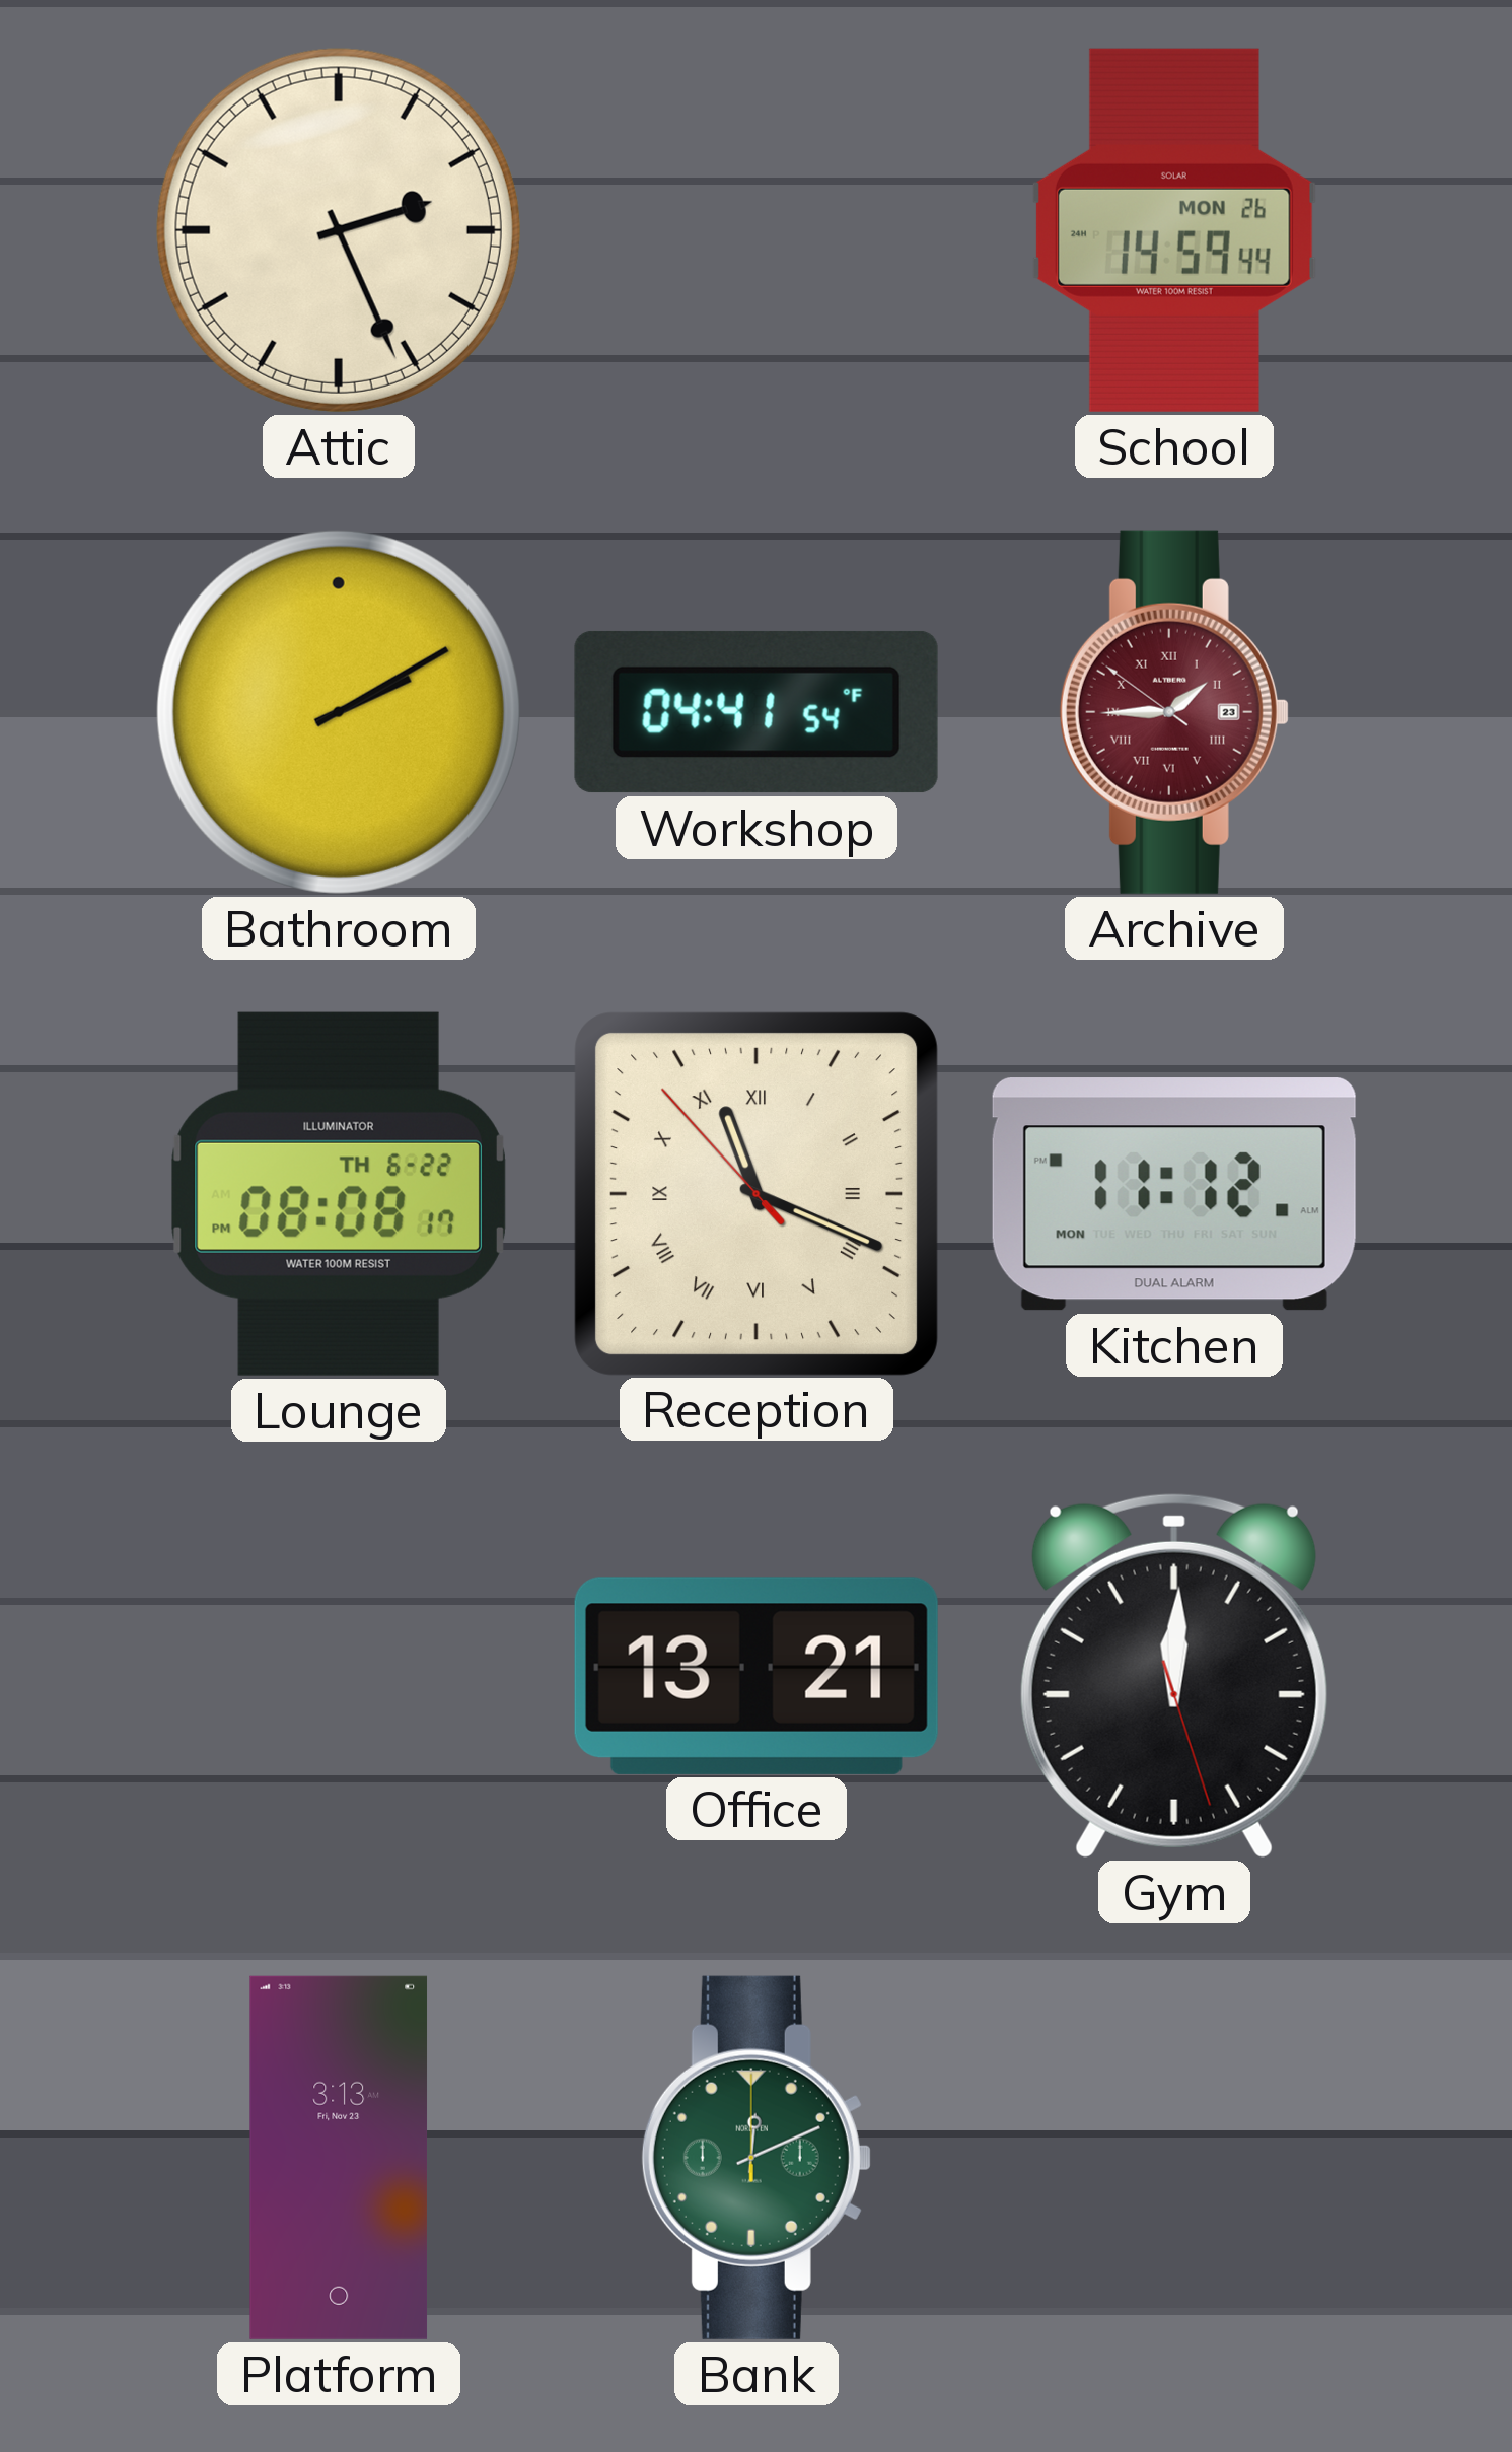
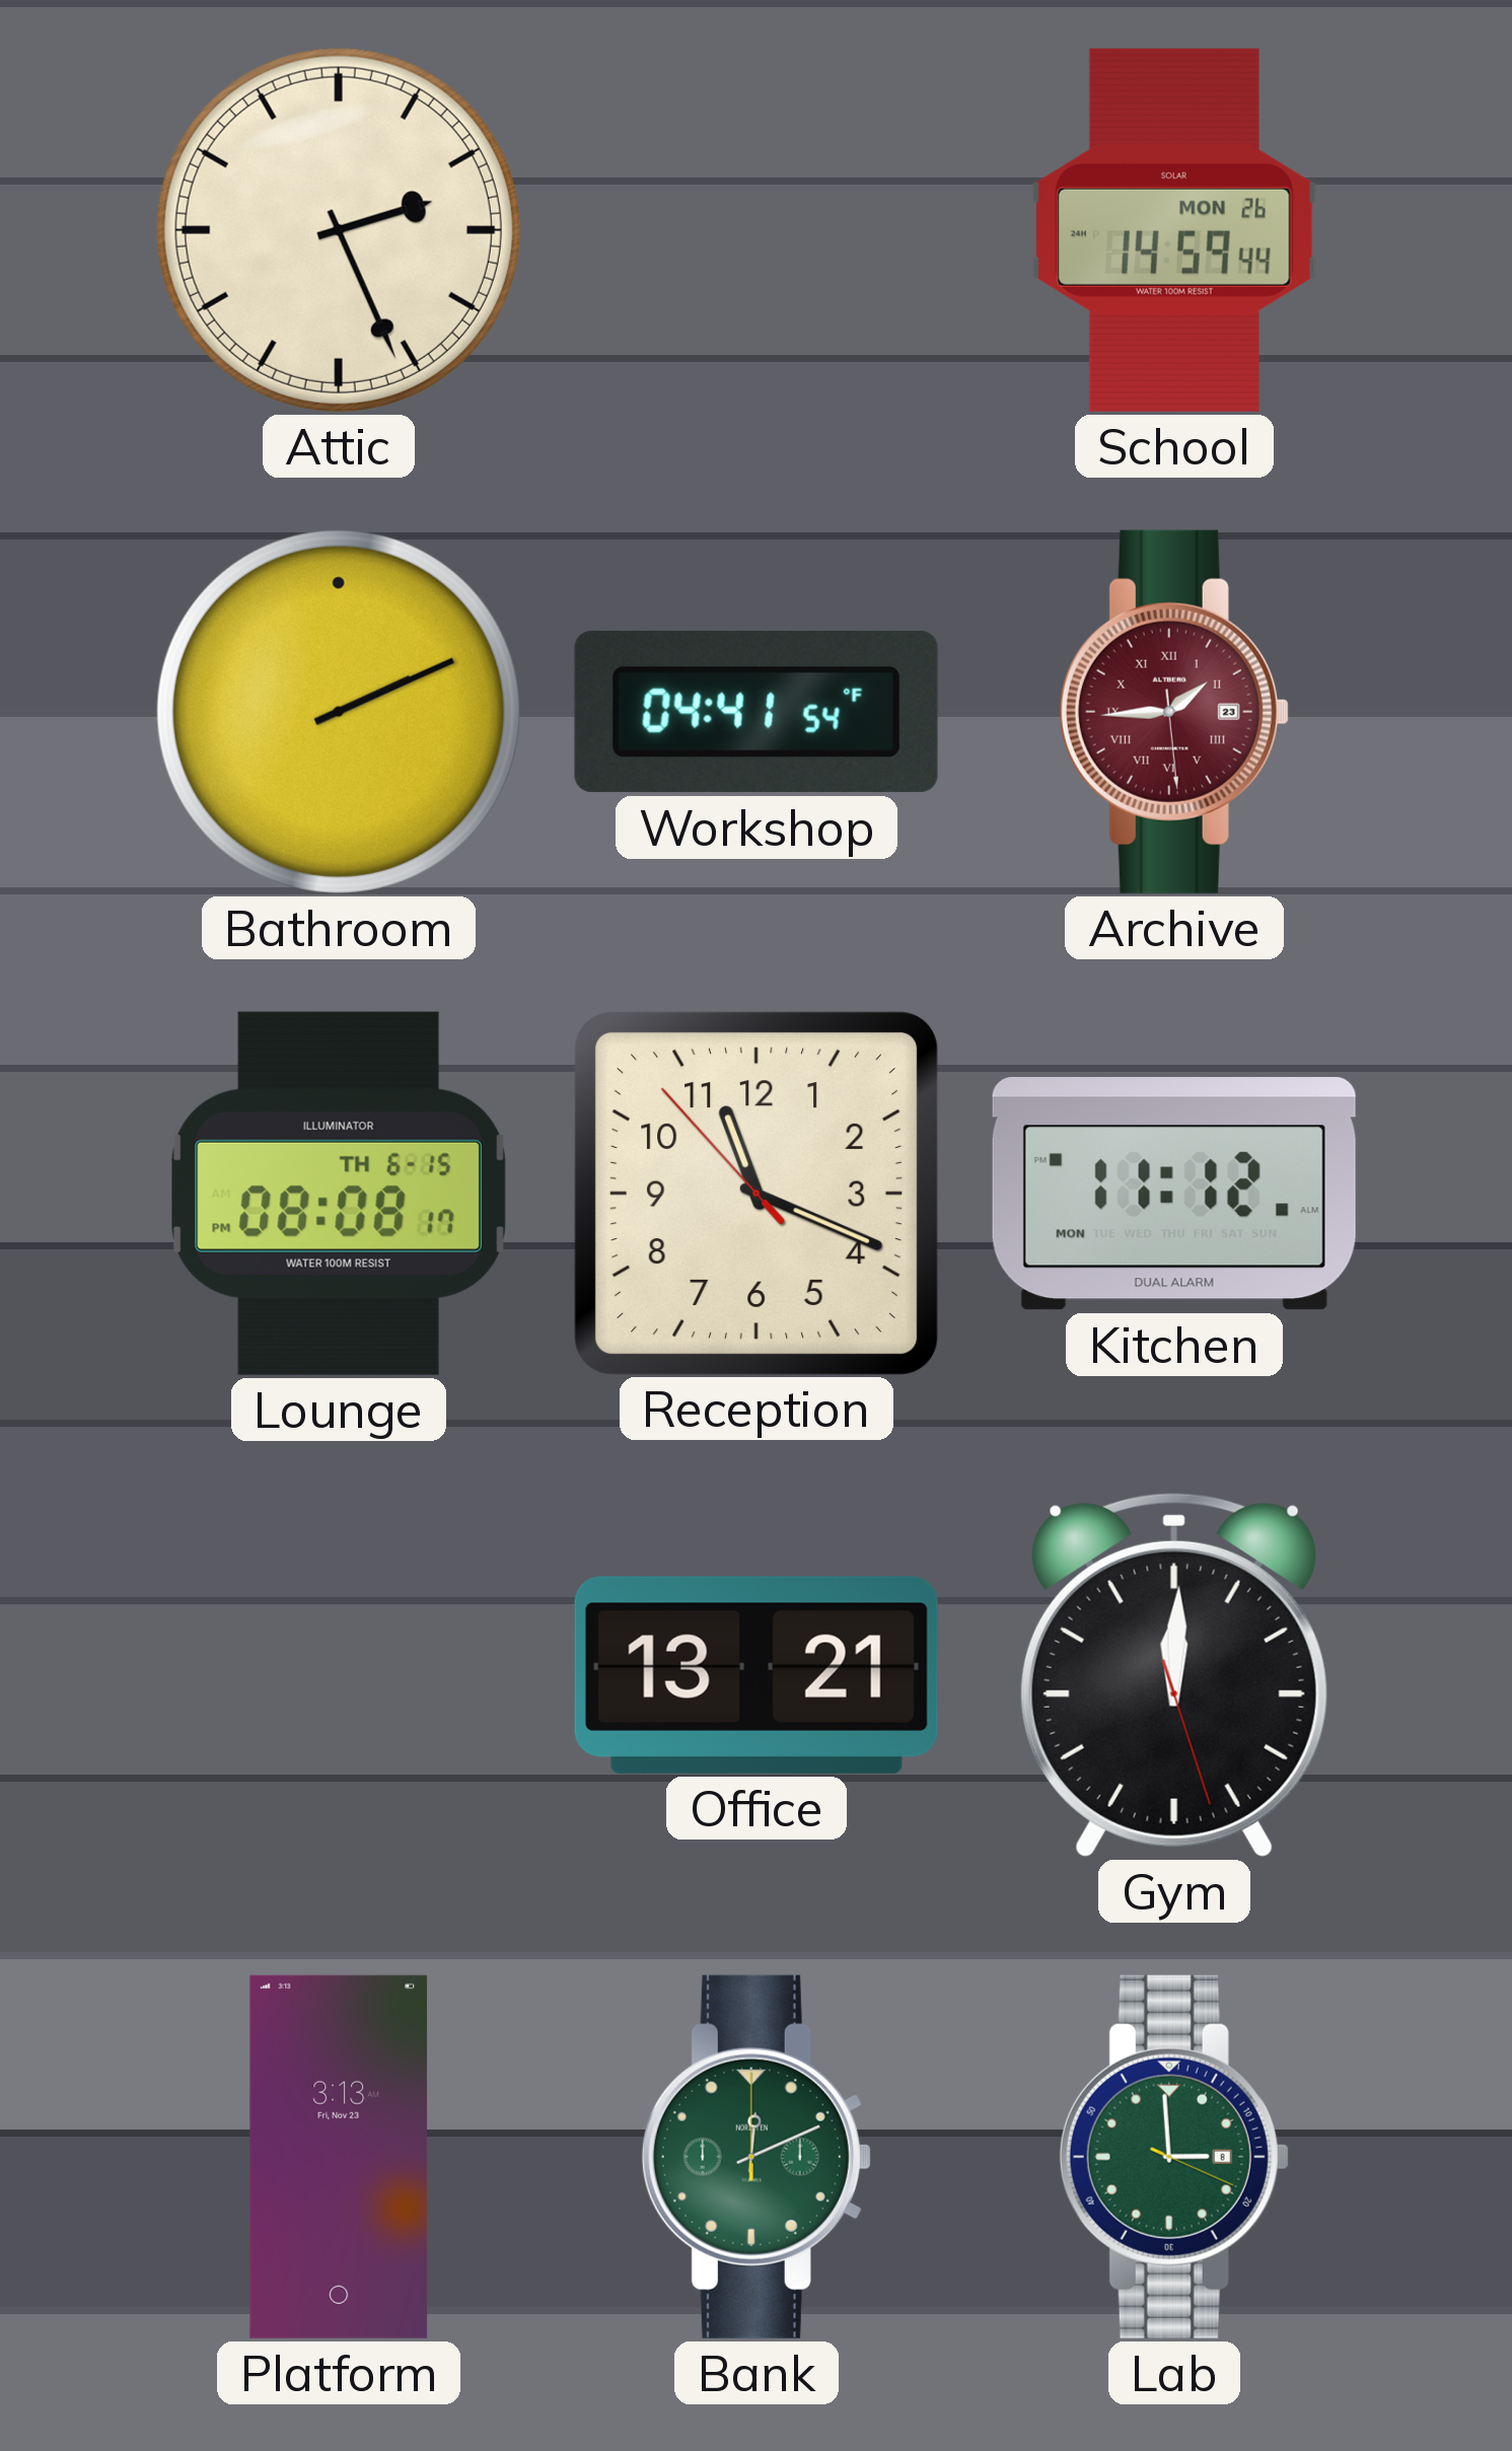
Bathroom: 2:10 -> 2:11
Archive: 1:44:51 -> 1:44:29
Lounge date: TH 6-22 -> TH 6-15
Reception numerals: Roman -> Arabic
Lab: none -> 2:59
